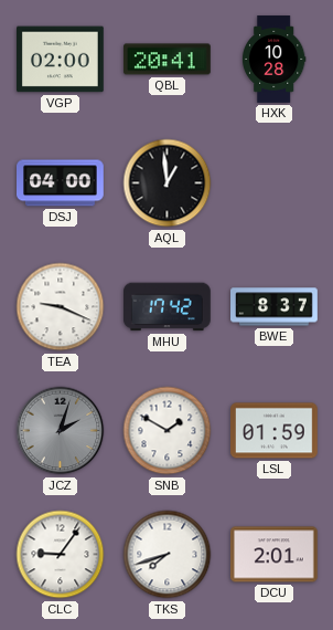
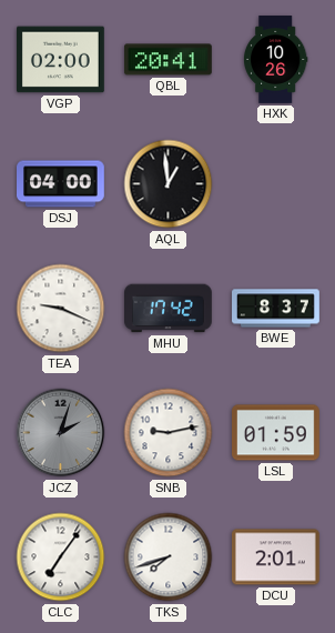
HXK: 10:28 -> 10:26
SNB: 1:50 -> 9:13
CLC: 9:06 -> 7:06
